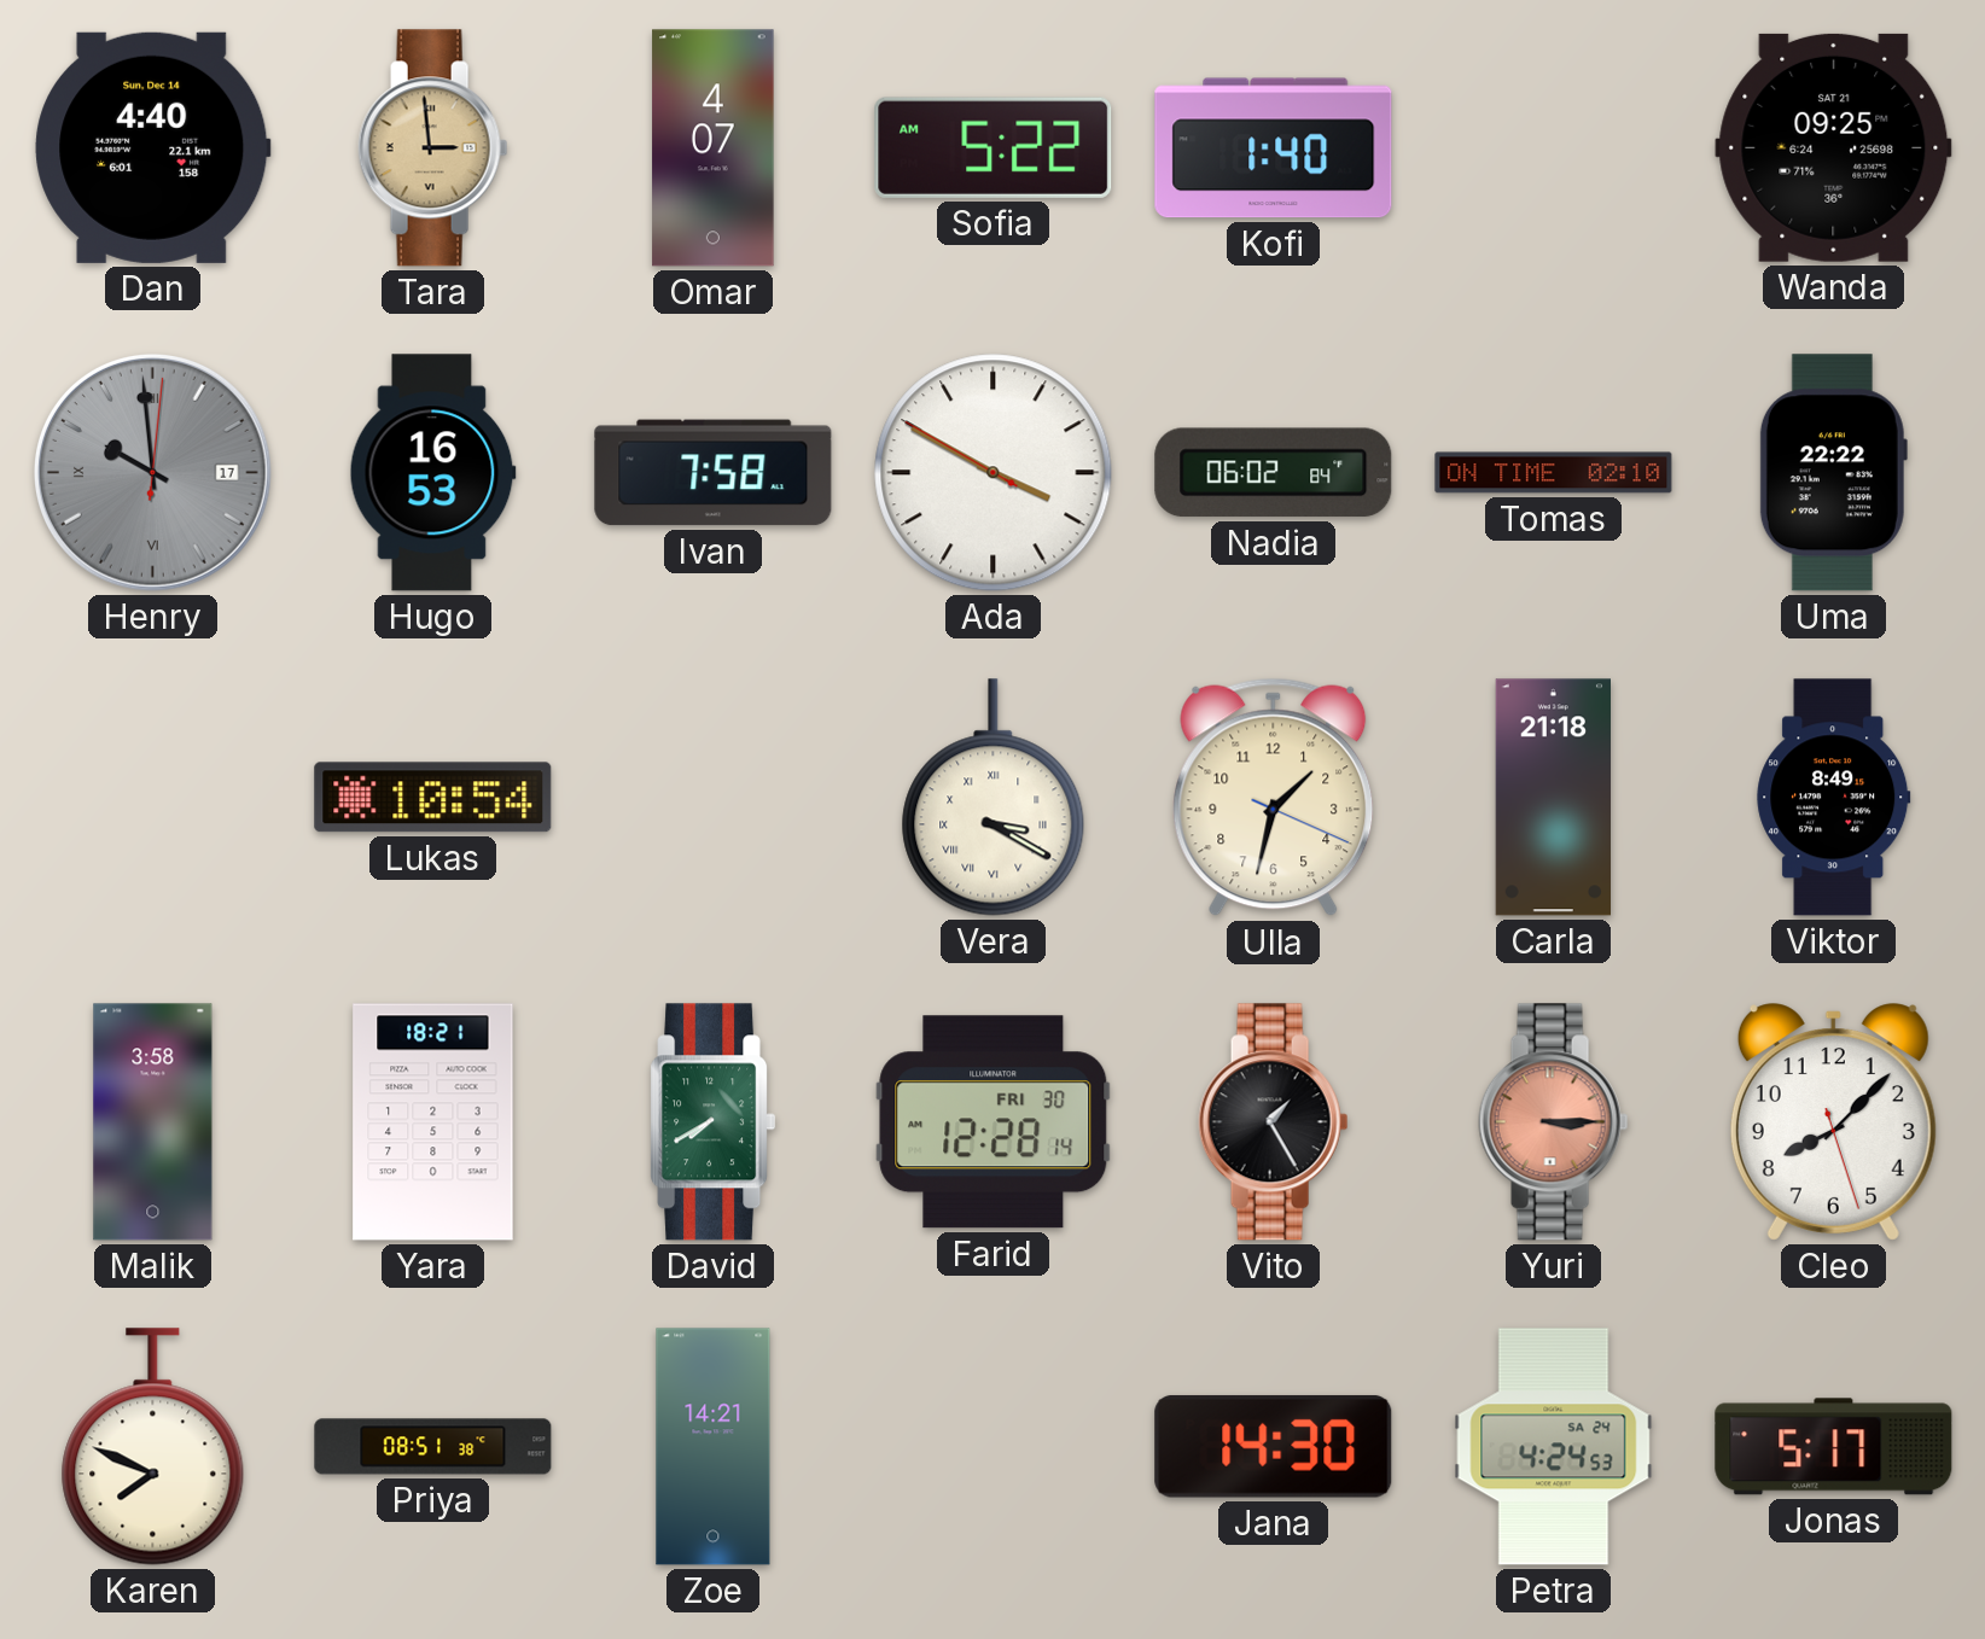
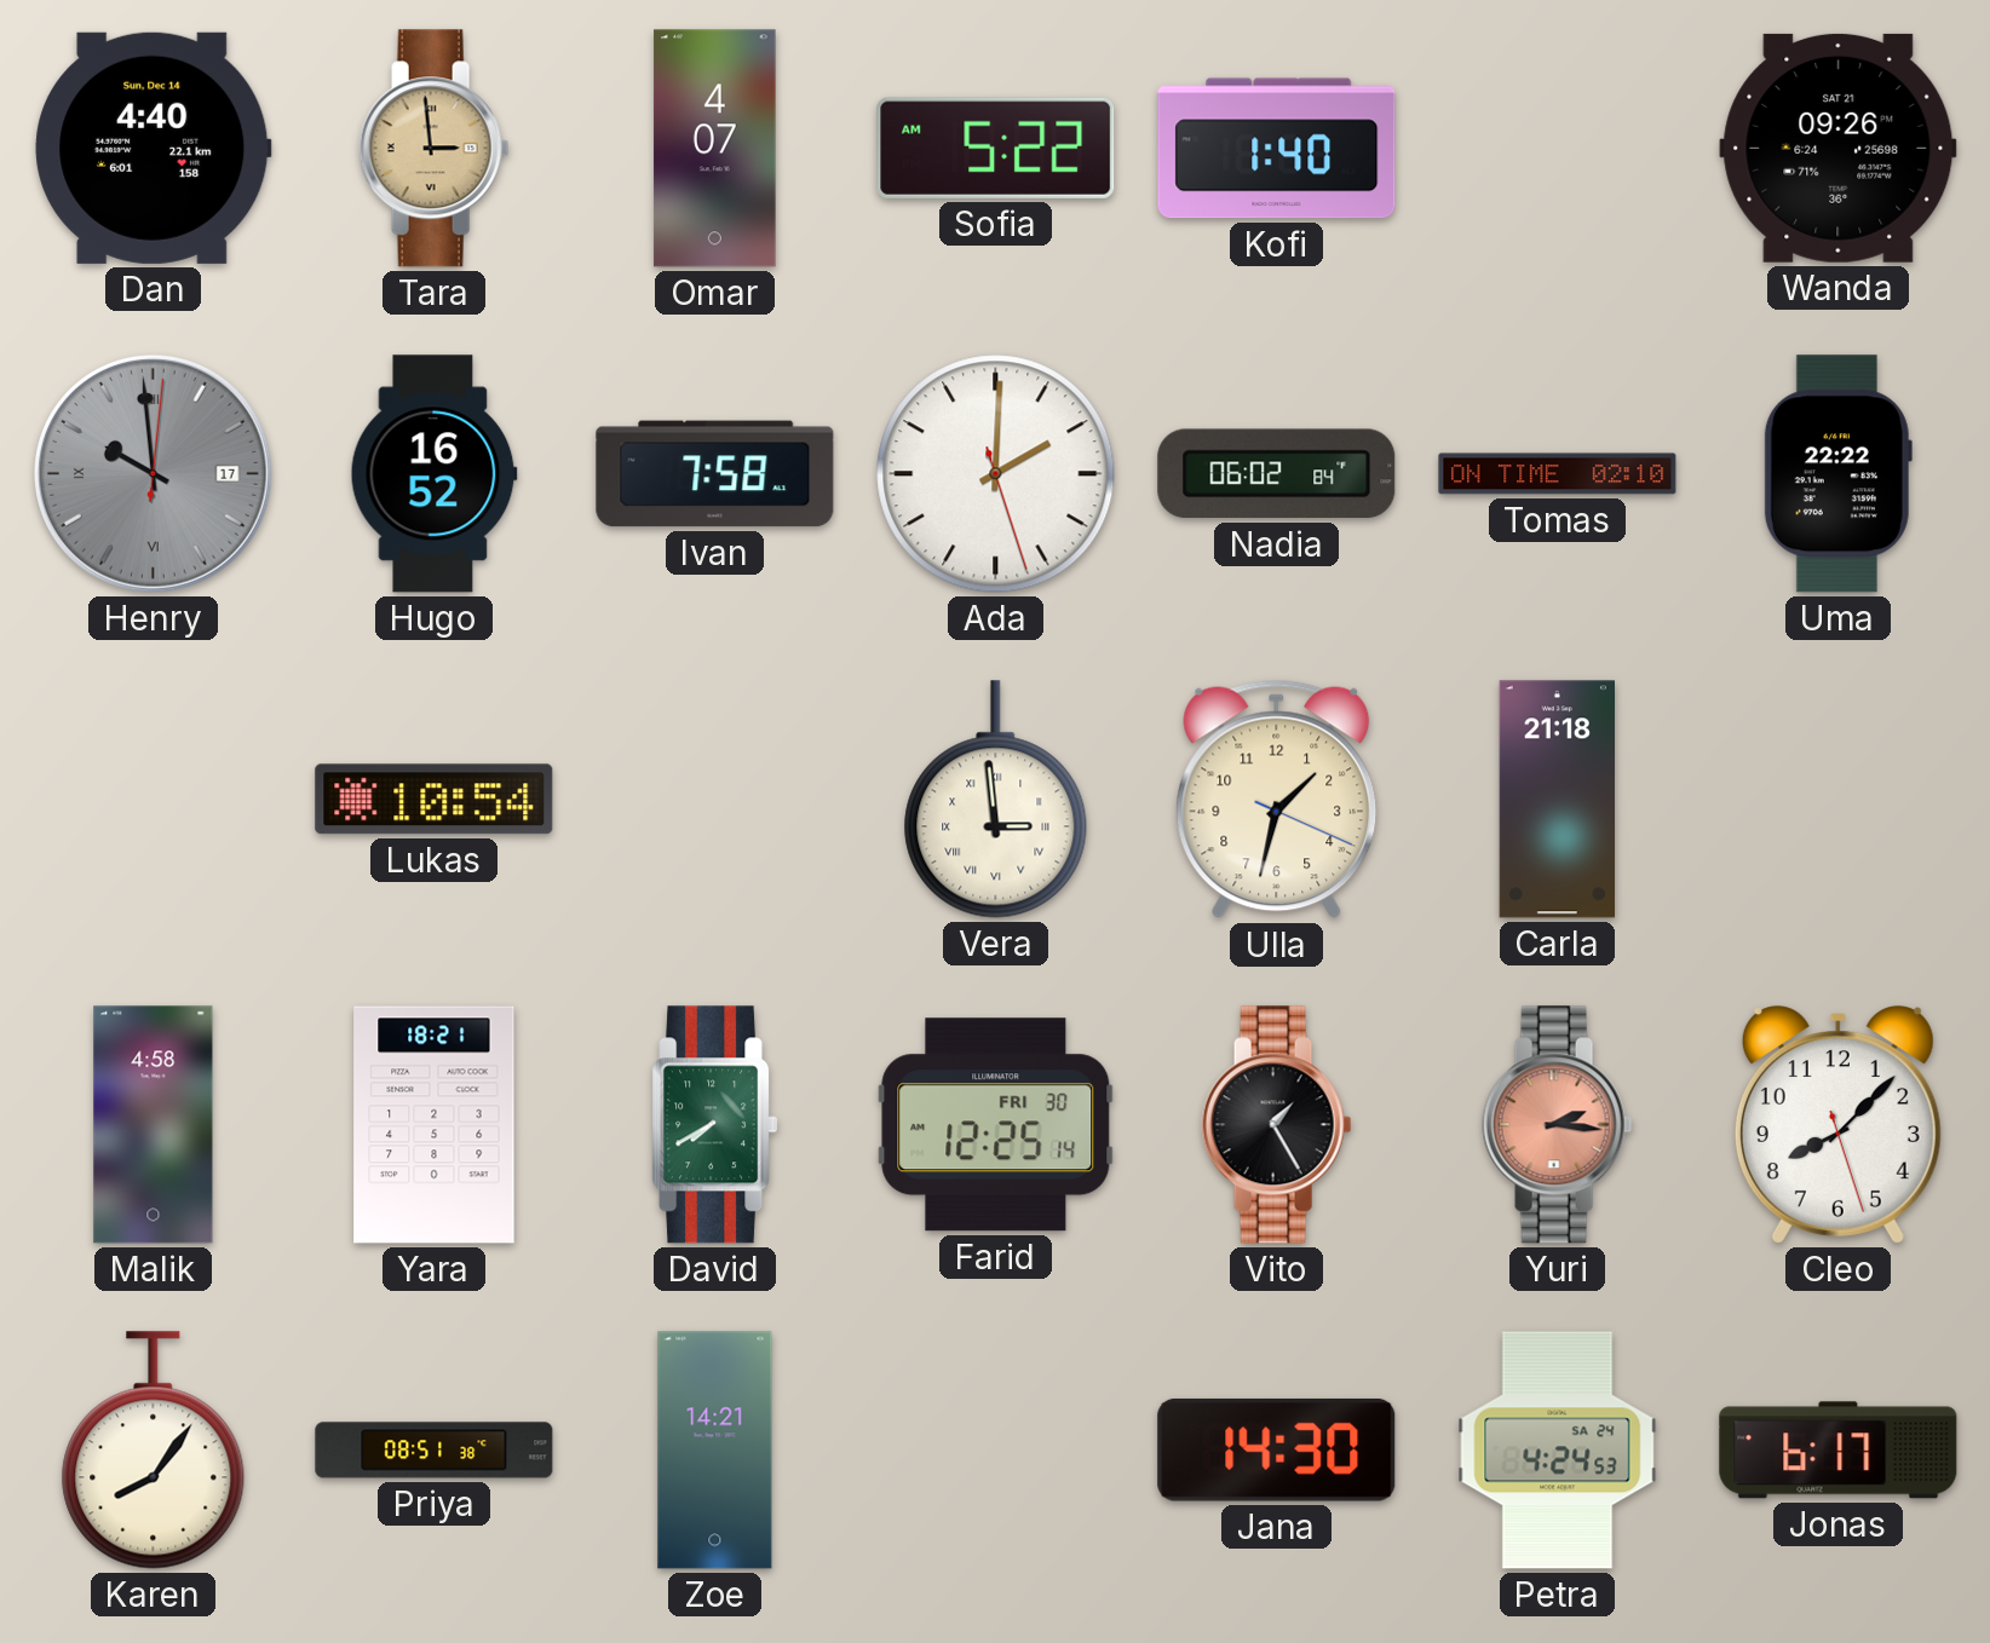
Wanda: 09:25 -> 09:26
Hugo: 16:53 -> 16:52
Ada: 3:49 -> 2:00
Vera: 3:20 -> 2:59
Viktor: 8:49 -> none
Malik: 3:58 -> 4:58
Farid: 12:28 -> 12:25
Yuri: 3:15 -> 2:16
Karen: 7:49 -> 8:06
Jonas: 5:17 -> 6:17
